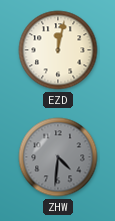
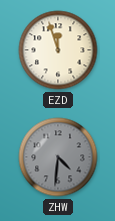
EZD: 12:02 -> 11:57
